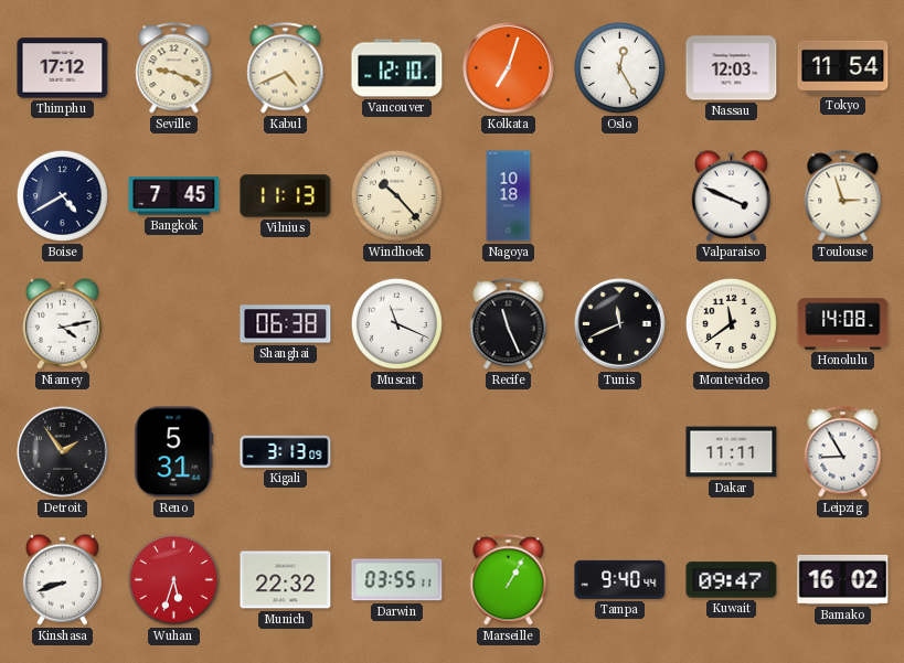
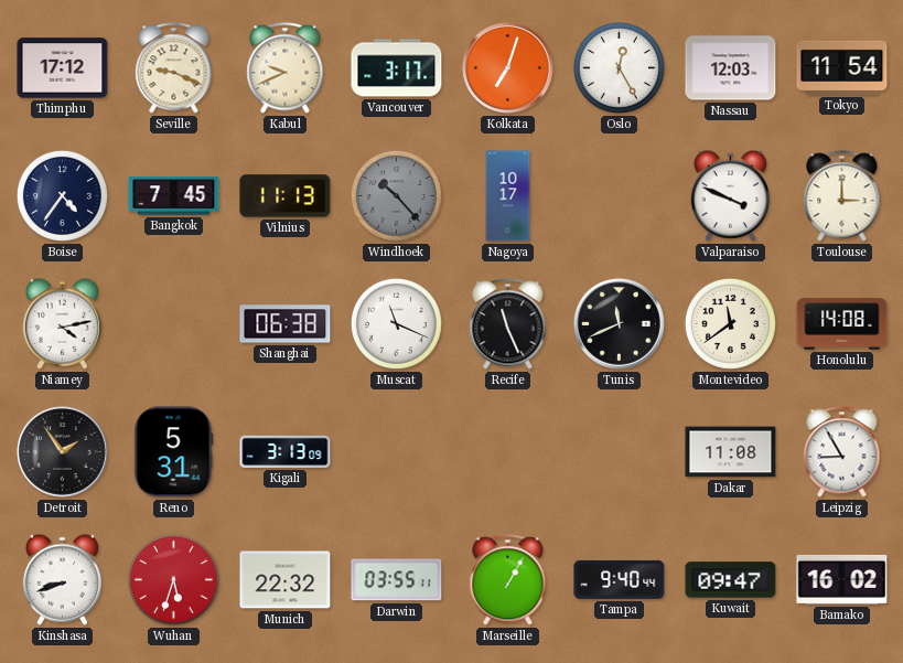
Kabul: 4:41 -> 9:41
Vancouver: 12:10 -> 3:17
Boise: 4:40 -> 4:36
Windhoek dial: cream -> grey
Nagoya: 10:18 -> 10:17
Toulouse: 2:57 -> 3:00
Dakar: 11:11 -> 11:08
